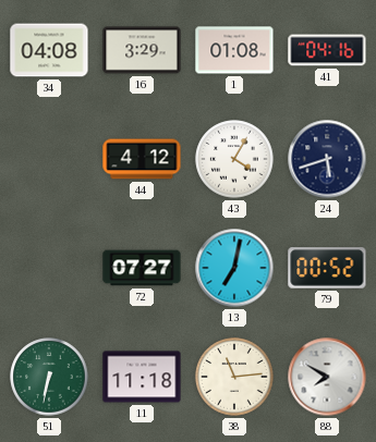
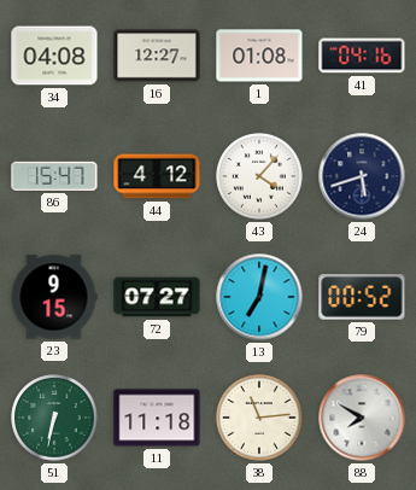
16: 3:29 -> 12:27
86: none -> 15:47
43: 4:05 -> 4:07
23: none -> 9:15
